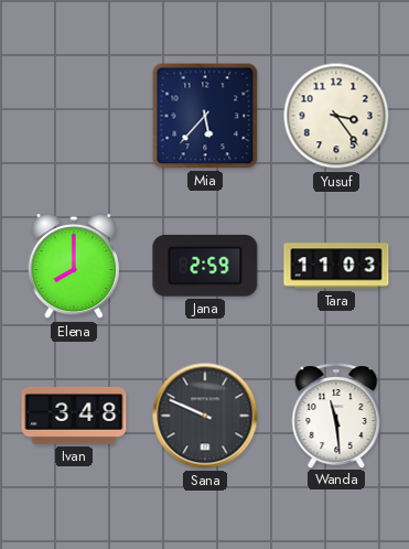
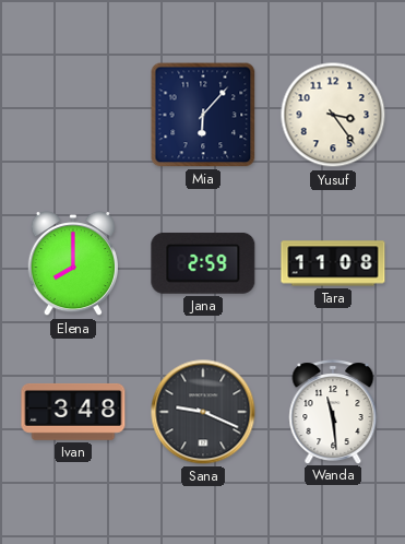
Mia: 5:37 -> 6:07
Tara: 11:03 -> 11:08
Sana: 9:49 -> 9:19
